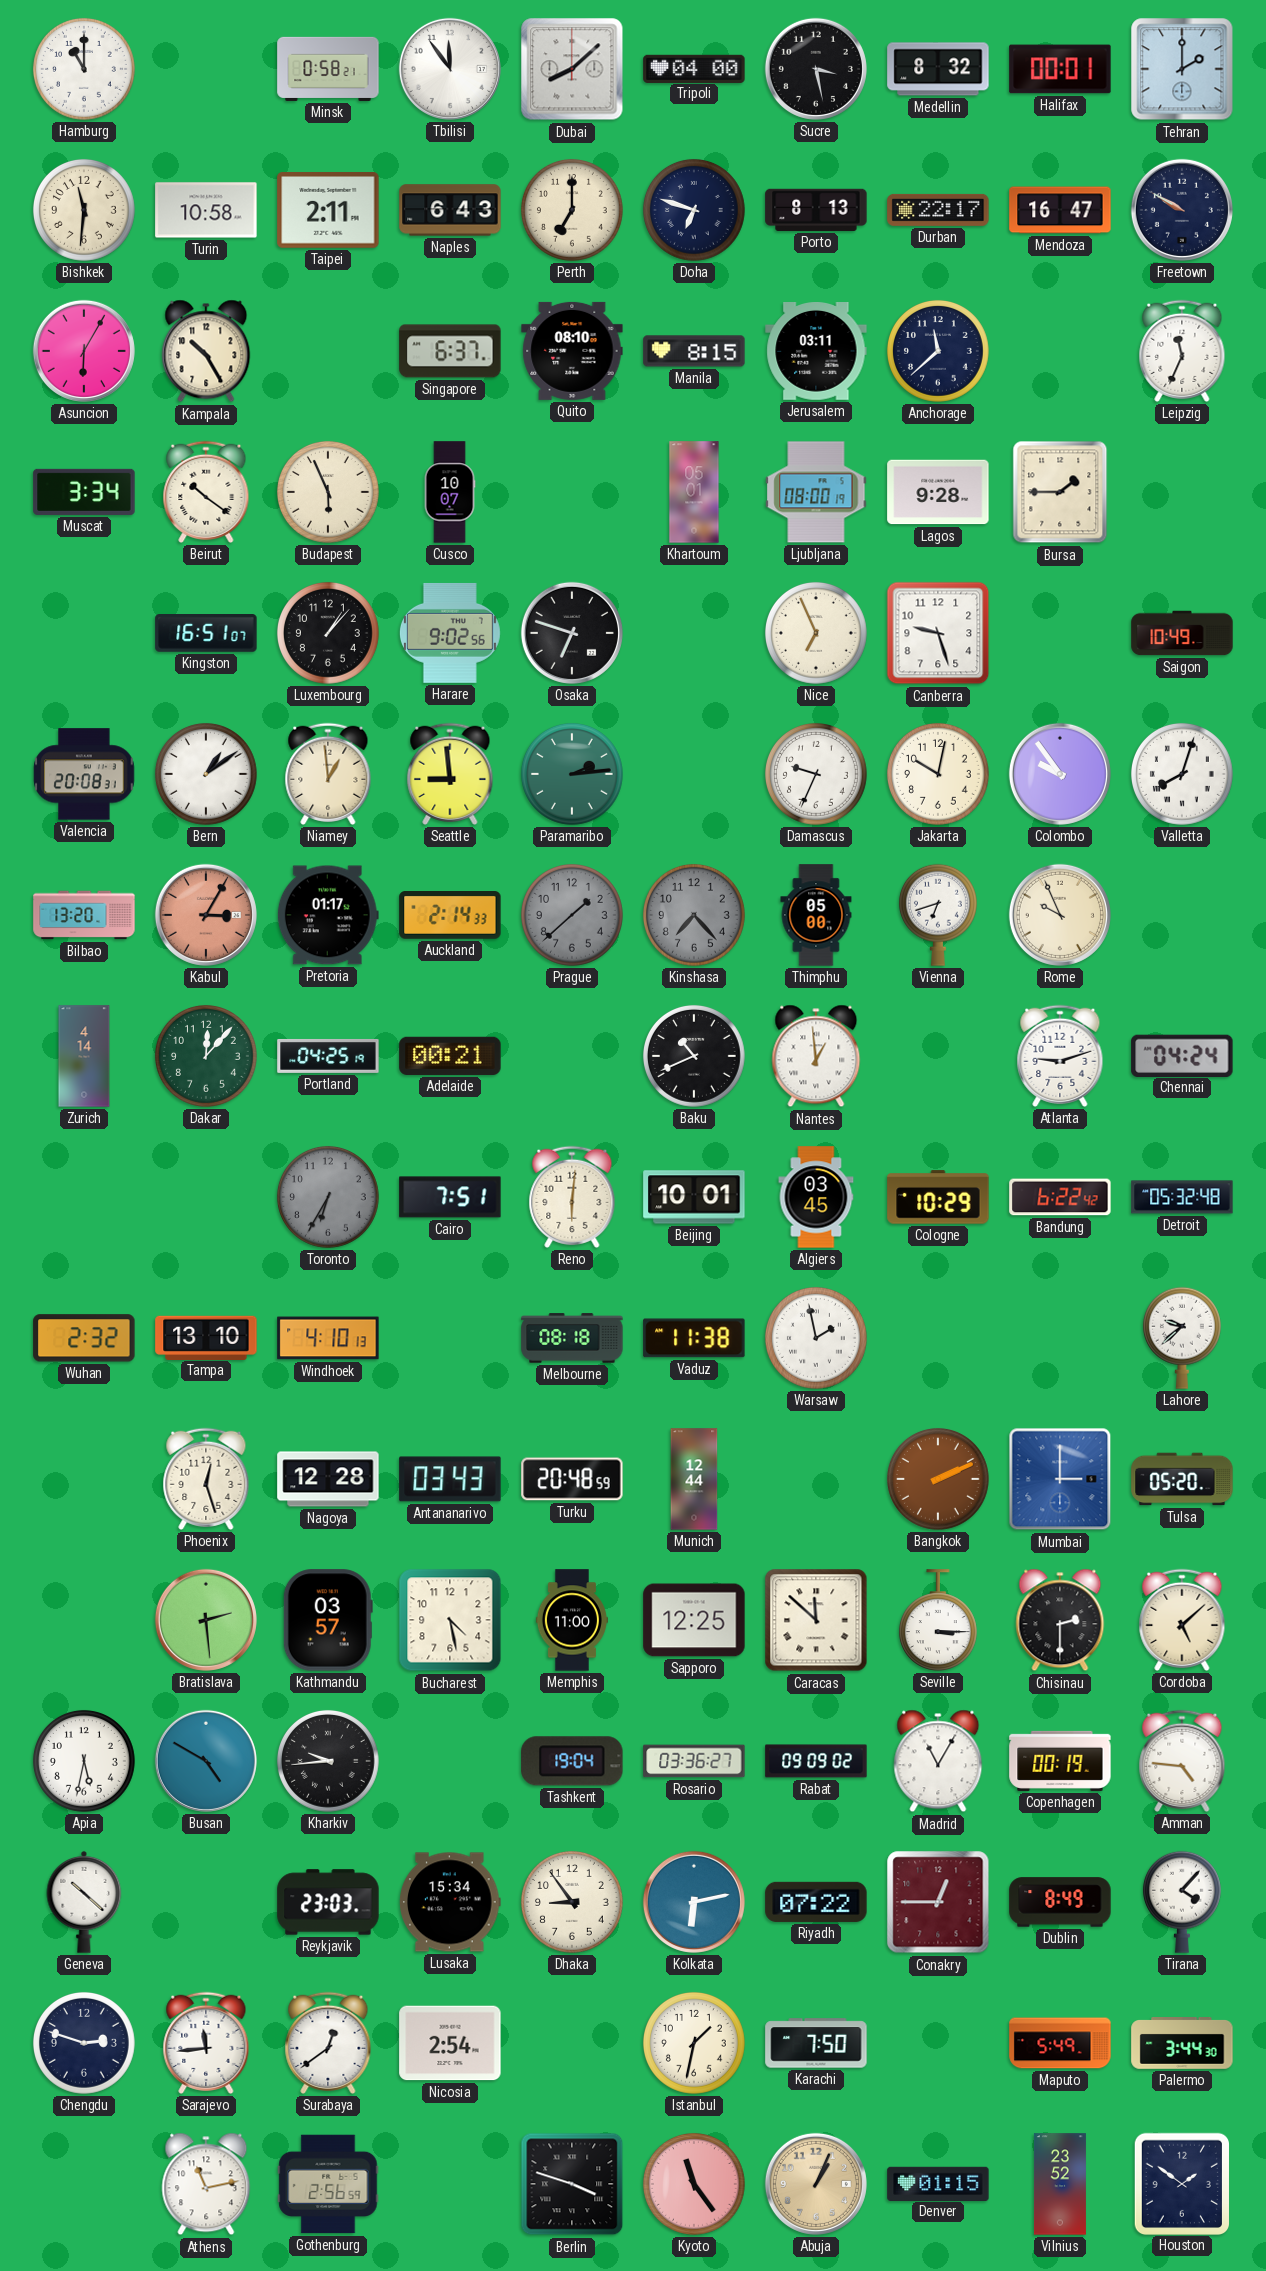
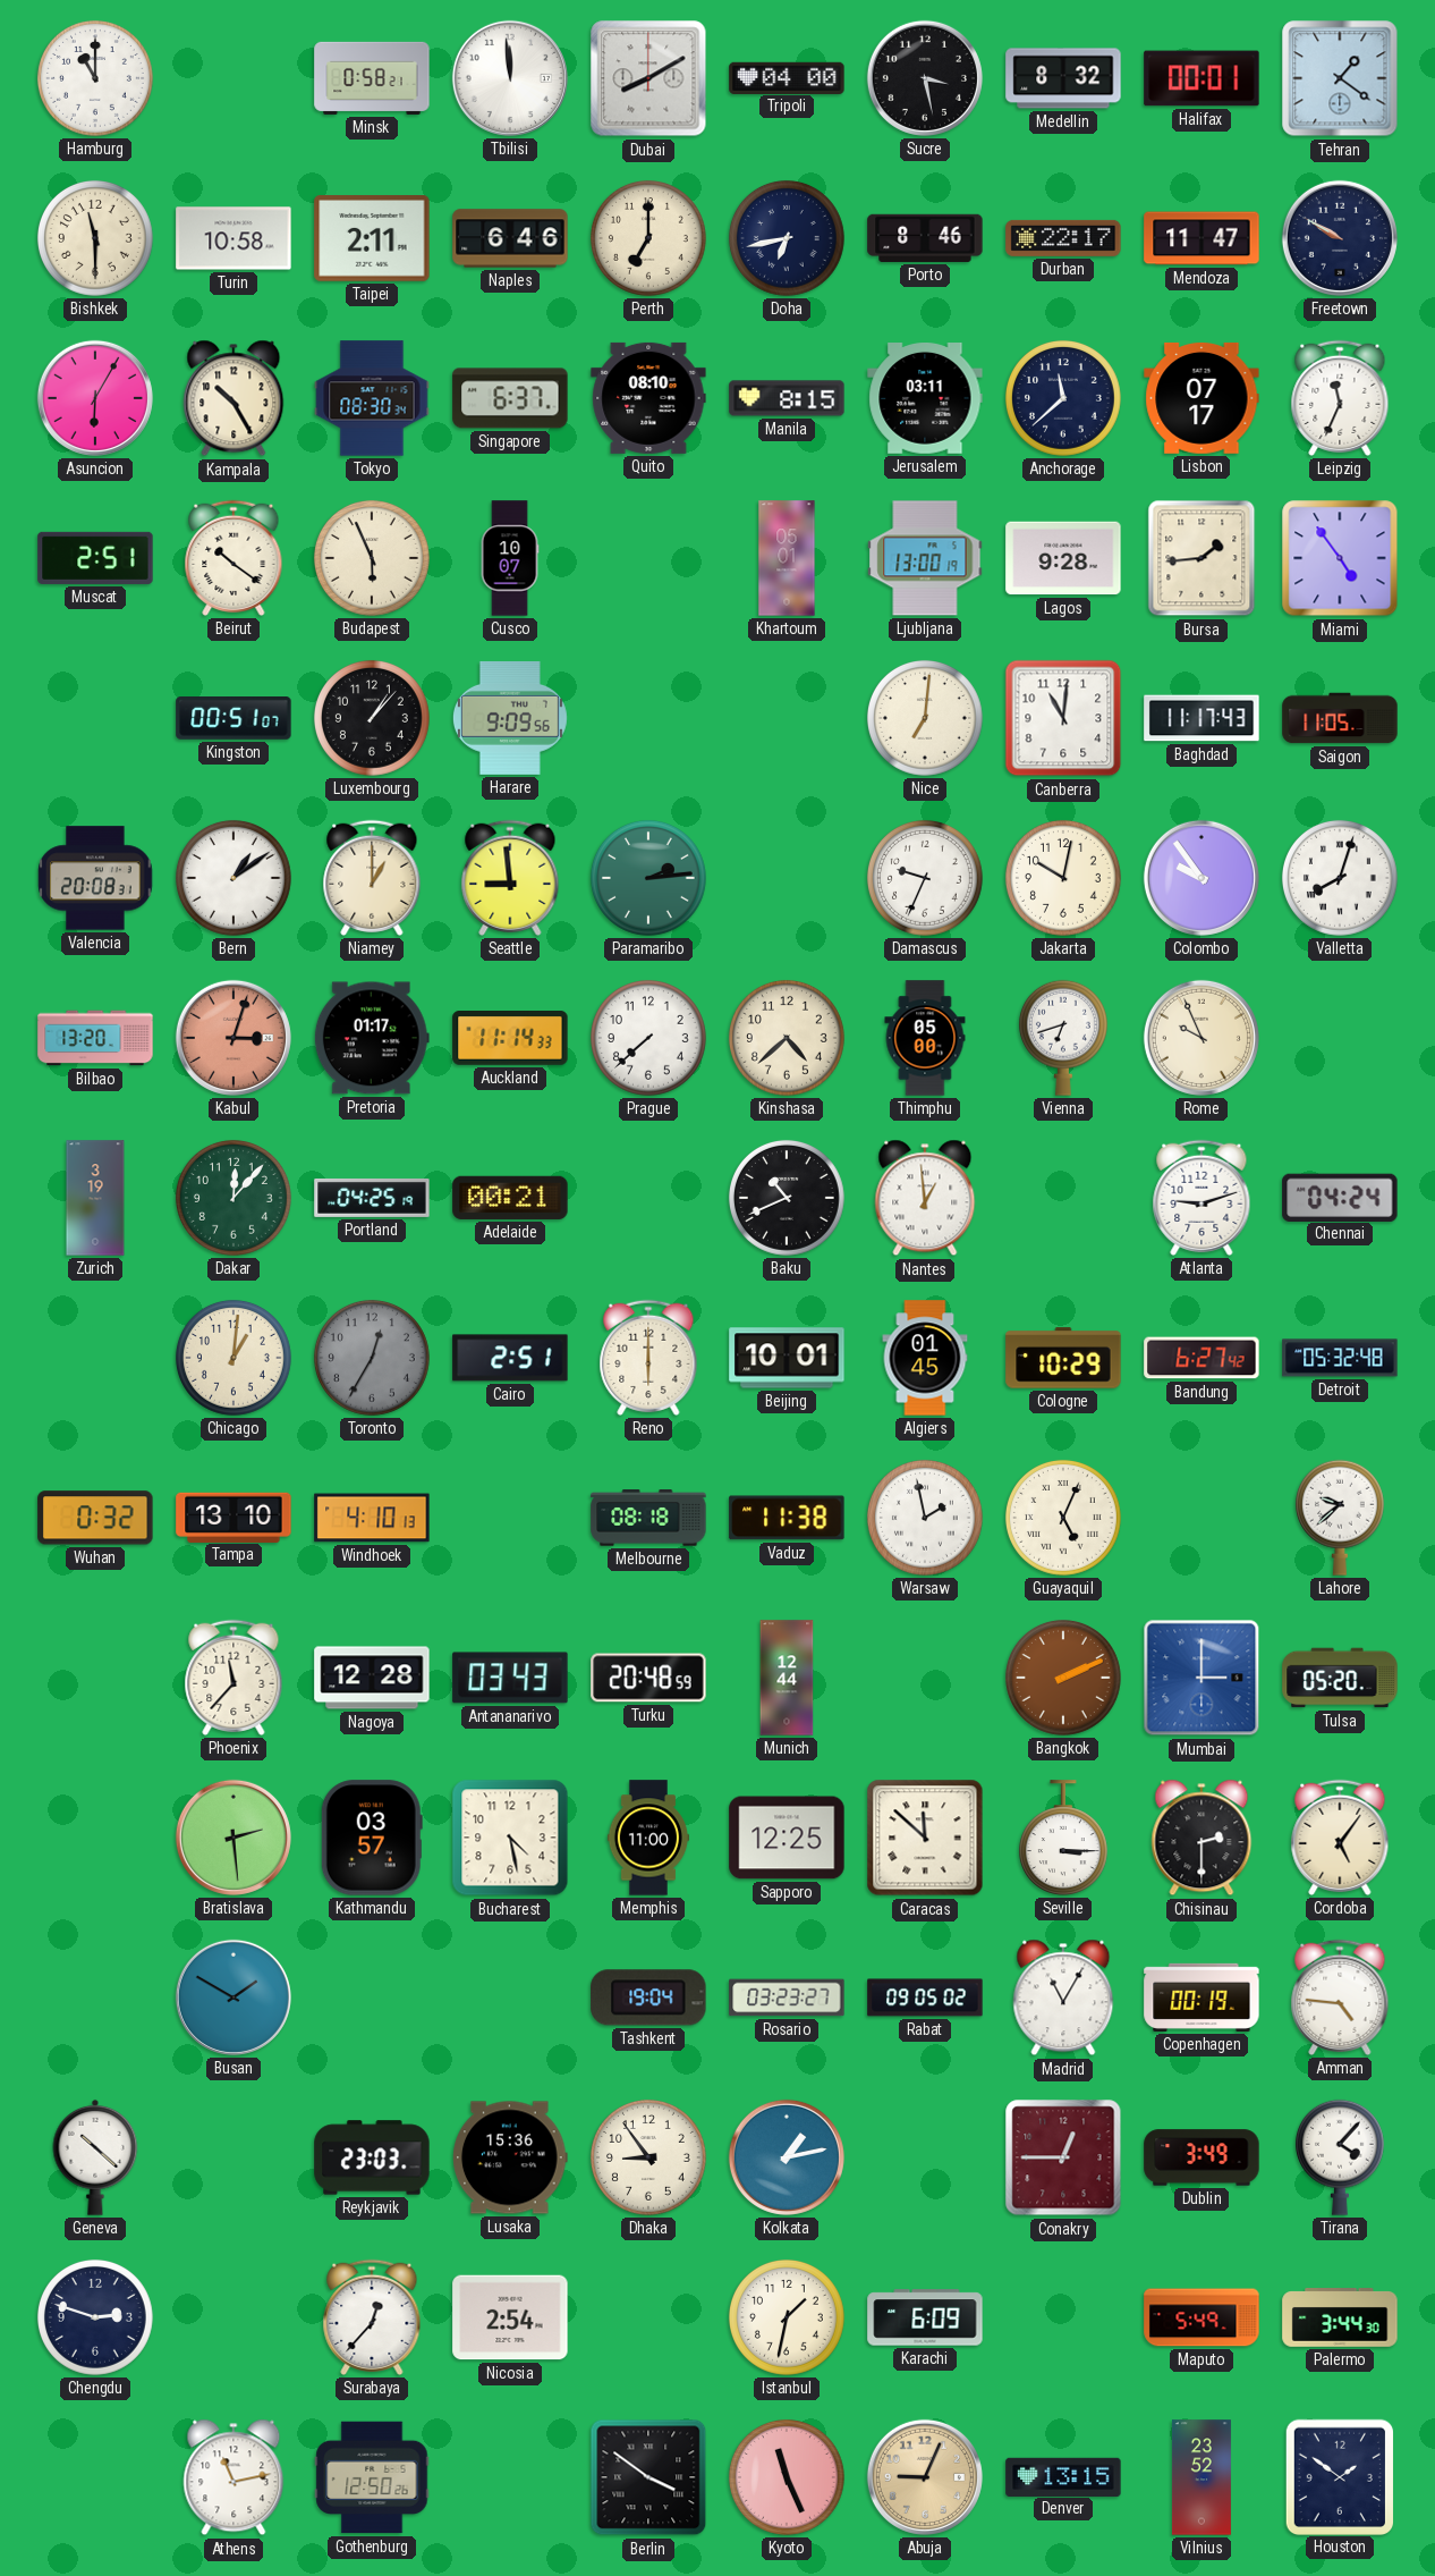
Tbilisi: 11:54 -> 11:59
Dubai: 8:08 -> 8:10
Tehran: 2:00 -> 1:21
Bishkek: 11:31 -> 11:30
Naples: 6:43 -> 6:46
Doha: 6:48 -> 6:43
Porto: 8:13 -> 8:46
Mendoza: 16:47 -> 11:47
Tokyo: none -> 08:30
Lisbon: none -> 07:17
Muscat: 3:34 -> 2:51
Ljubljana: 08:00 -> 13:00
Bursa: 1:45 -> 1:44
Miami: none -> 4:54
Kingston: 16:51 -> 00:51
Harare: 9:02 -> 9:09
Osaka: 6:48 -> none
Nice: 6:56 -> 7:01
Canberra: 9:27 -> 11:01
Baghdad: none -> 11:17
Saigon: 10:49 -> 11:05
Niamey: 12:59 -> 1:00
Kabul: 3:05 -> 3:03
Auckland: 2:14 -> 11:14
Prague: 1:38 -> 7:38
Prague dial: grey -> white
Kinshasa: 7:23 -> 4:38
Kinshasa dial: grey -> cream
Zurich: 4:14 -> 3:19
Chicago: none -> 1:01
Toronto: 6:35 -> 12:35
Cairo: 7:51 -> 2:51
Reno: 6:01 -> 6:00
Algiers: 03:45 -> 01:45
Bandung: 6:22 -> 6:27
Wuhan: 2:32 -> 0:32
Guayaquil: none -> 5:04
Phoenix: 12:27 -> 11:37
Cordoba: 5:08 -> 5:06
Apia: 5:32 -> none
Busan: 4:50 -> 1:50
Kharkiv: 9:44 -> none
Rosario: 03:36 -> 03:23
Rabat: 09:09 -> 09:05
Lusaka: 15:34 -> 15:36
Kolkata: 6:13 -> 1:13
Riyadh: 07:22 -> none
Dublin: 8:49 -> 3:49
Sarajevo: 11:44 -> none
Surabaya: 12:39 -> 12:37
Karachi: 7:50 -> 6:09
Gothenburg: 2:56 -> 12:50
Berlin: 3:48 -> 3:51
Kyoto: 11:24 -> 11:26
Abuja: 1:04 -> 9:04
Denver: 01:15 -> 13:15
